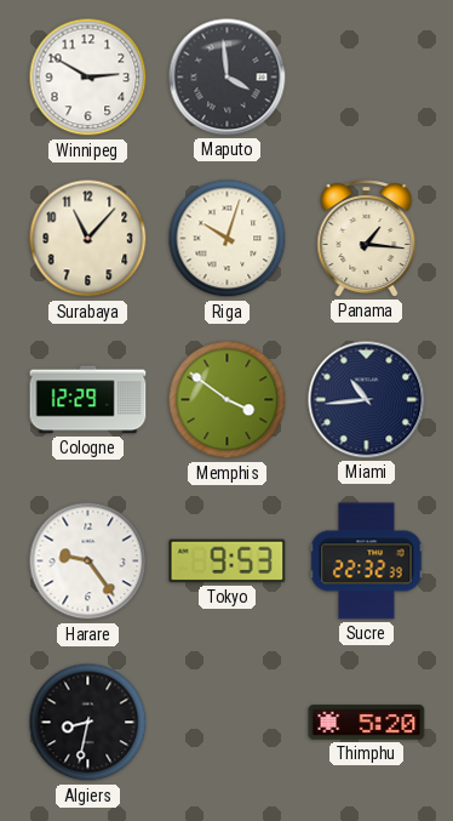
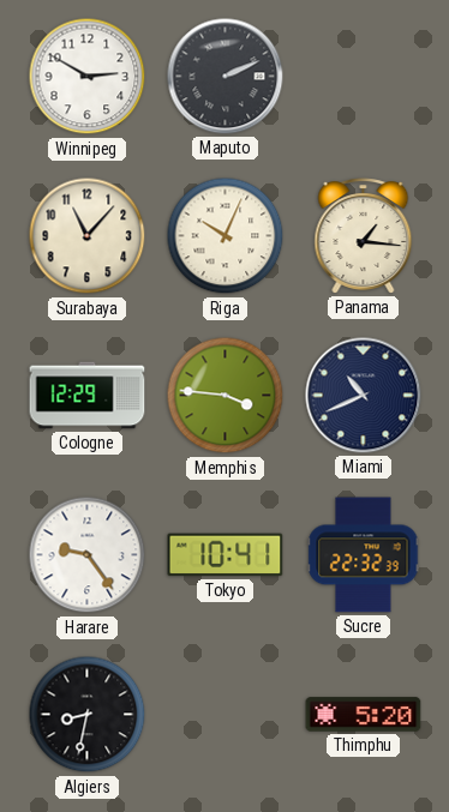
Maputo: 3:59 -> 2:11
Riga: 10:03 -> 10:04
Memphis: 3:51 -> 3:46
Miami: 10:44 -> 10:41
Tokyo: 9:53 -> 10:41
